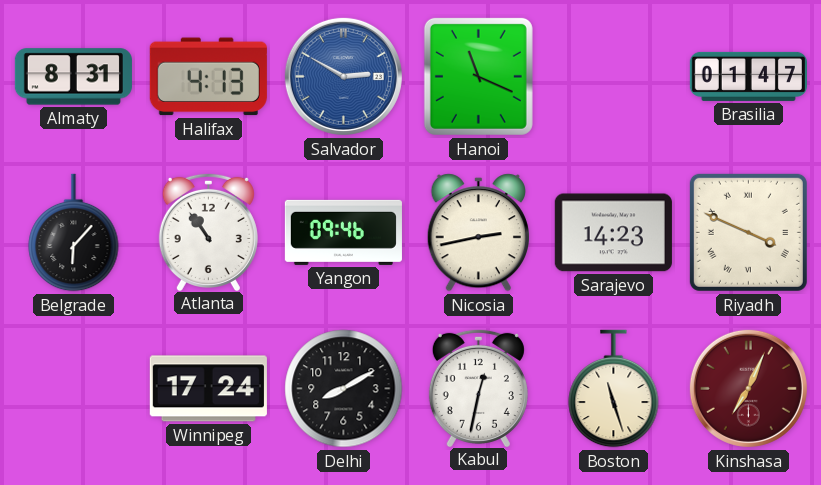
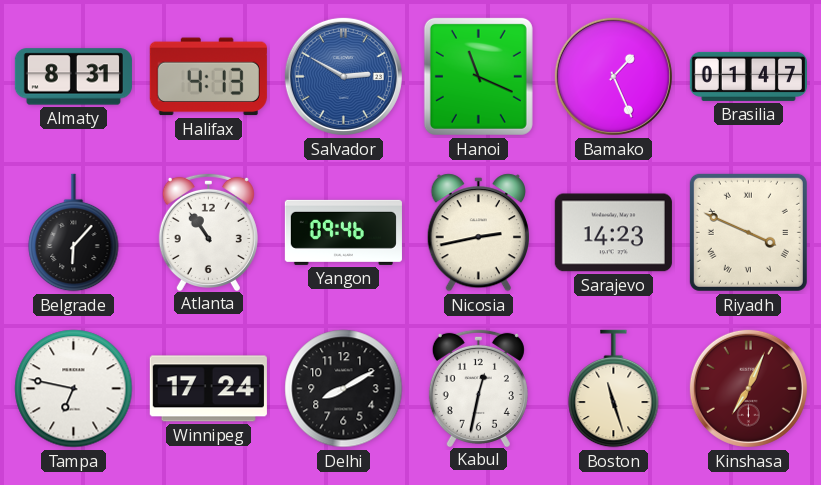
Bamako: none -> 1:26
Tampa: none -> 6:47
